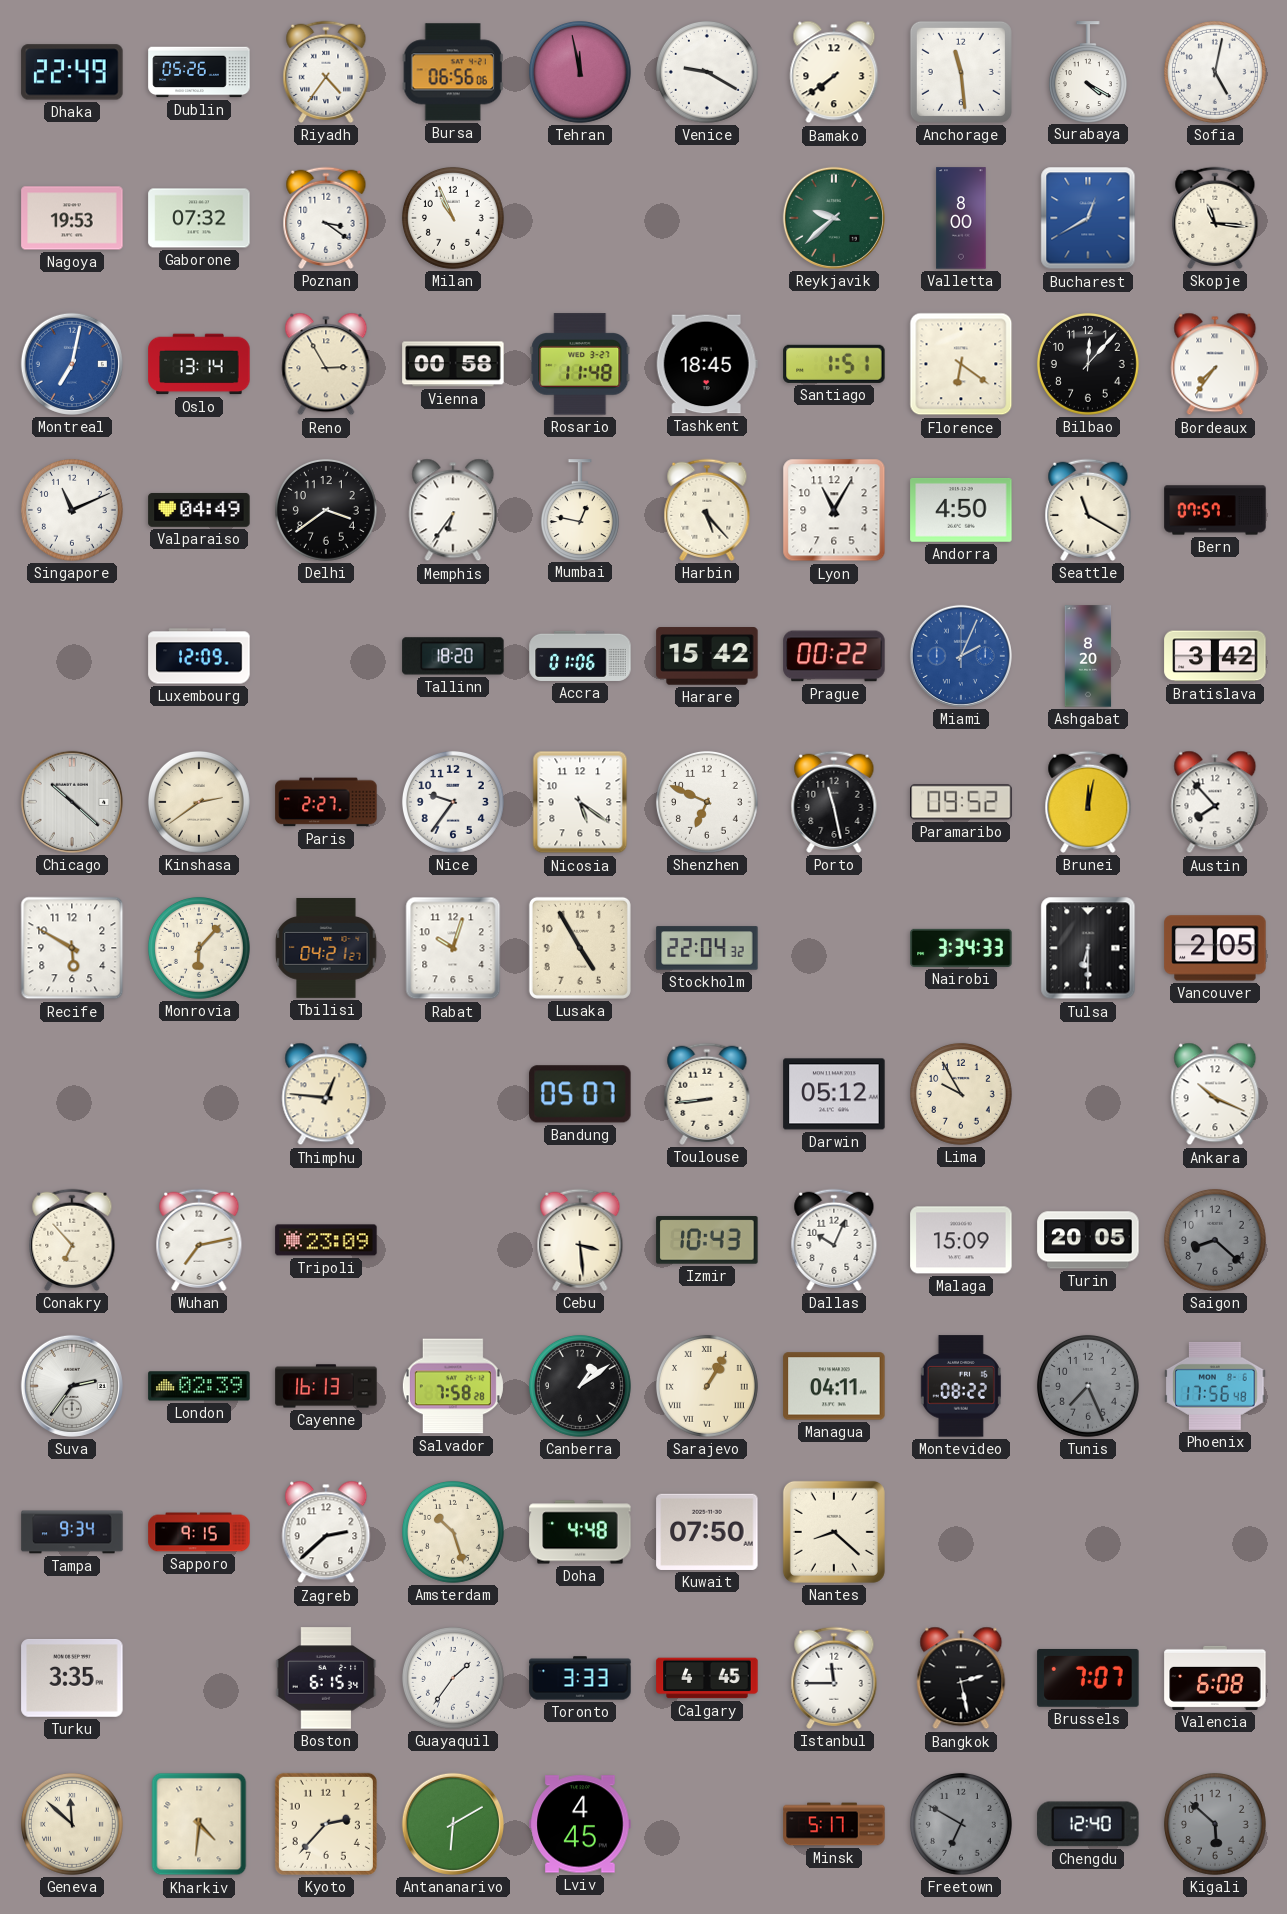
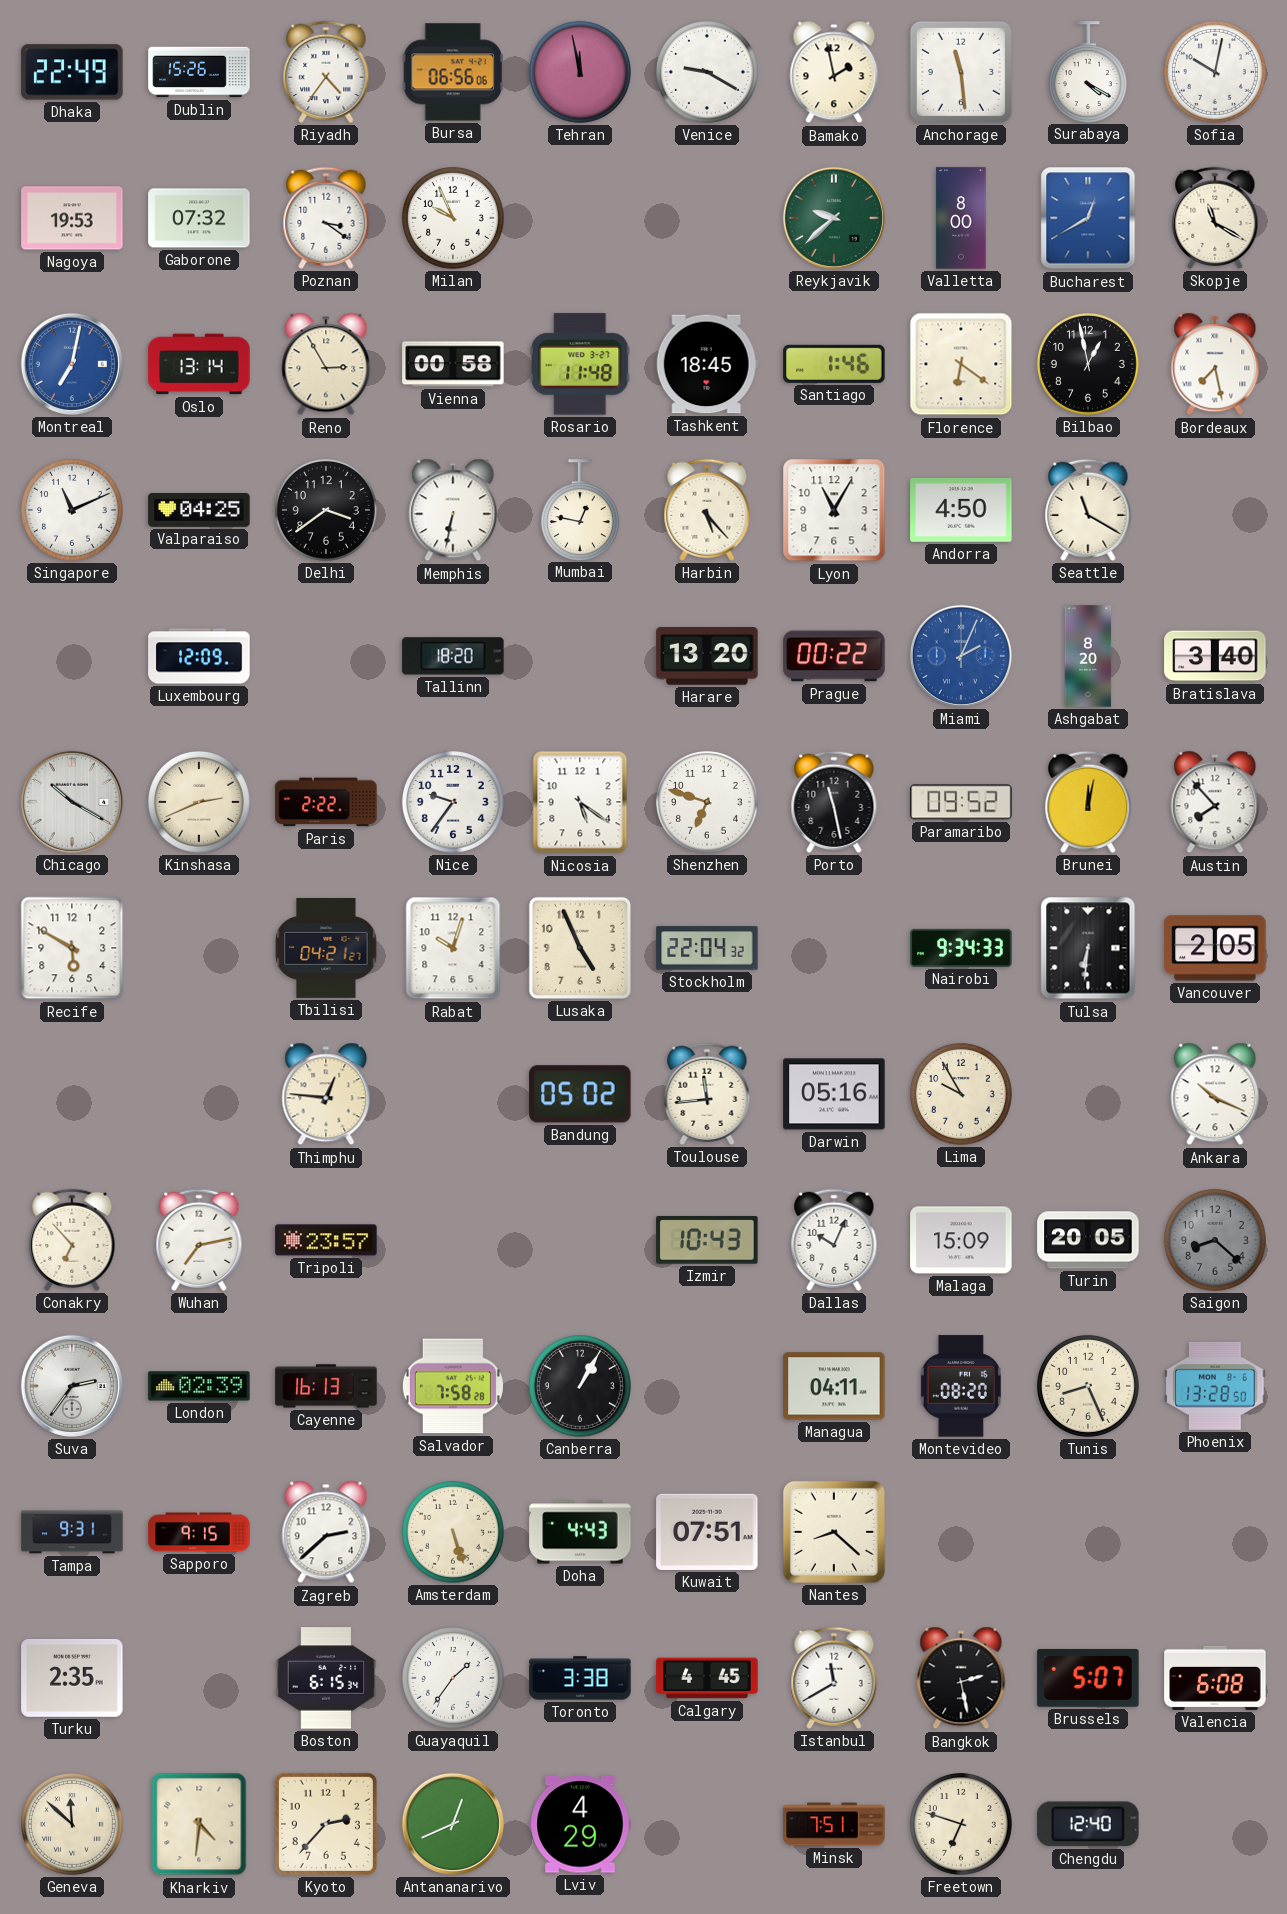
Dublin: 05:26 -> 15:26
Bamako: 7:39 -> 1:58
Sofia: 5:02 -> 10:02
Milan: 10:56 -> 9:56
Skopje: 11:16 -> 11:20
Santiago: 1:51 -> 1:46
Bilbao: 12:07 -> 12:58
Bordeaux: 7:36 -> 7:28
Valparaiso: 04:49 -> 04:25
Memphis: 6:36 -> 6:32
Bern: 07:57 -> none
Accra: 01:06 -> none
Harare: 15:42 -> 13:20
Bratislava: 3:42 -> 3:40
Chicago: 10:22 -> 10:20
Kinshasa: 2:39 -> 2:41
Paris: 2:27 -> 2:22
Shenzhen: 6:49 -> 6:48
Monrovia: 6:07 -> none
Lusaka: 4:55 -> 4:56
Nairobi: 3:34 -> 9:34
Tulsa: 6:30 -> 6:31
Bandung: 05:07 -> 05:02
Toulouse: 8:44 -> 11:44
Darwin: 05:12 -> 05:16
Tripoli: 23:09 -> 23:57
Cebu: 3:29 -> none
Canberra: 1:09 -> 1:05
Sarajevo: 1:05 -> none
Montevideo: 08:22 -> 08:20
Tunis: 7:26 -> 8:26
Tunis dial: grey -> cream
Phoenix: 17:56 -> 13:28
Tampa: 9:34 -> 9:31
Amsterdam: 10:27 -> 5:27
Doha: 4:48 -> 4:43
Kuwait: 07:50 -> 07:51
Turku: 3:35 -> 2:35
Toronto: 3:33 -> 3:38
Istanbul: 11:45 -> 11:40
Brussels: 7:07 -> 5:07
Antananarivo: 6:10 -> 12:41
Lviv: 4:45 -> 4:29
Minsk: 5:17 -> 7:51
Freetown: 6:50 -> 6:48
Freetown dial: grey -> cream
Kigali: 5:52 -> none
